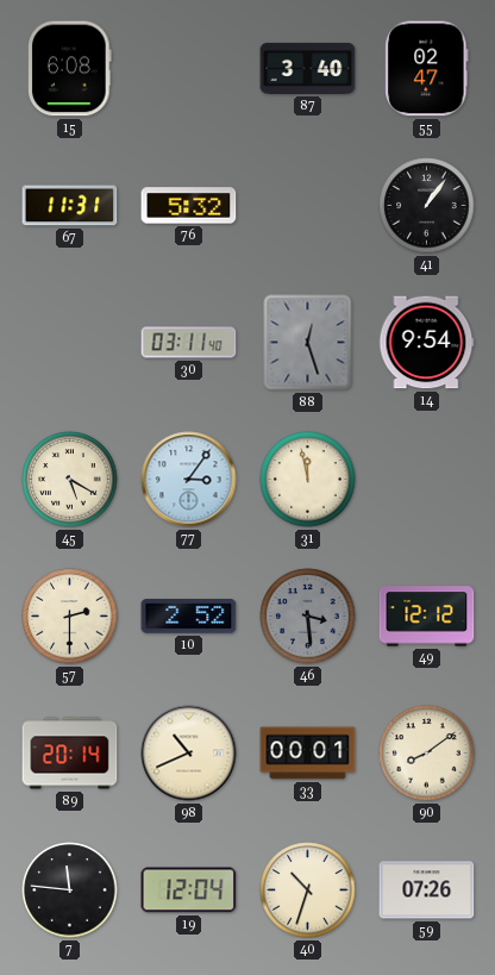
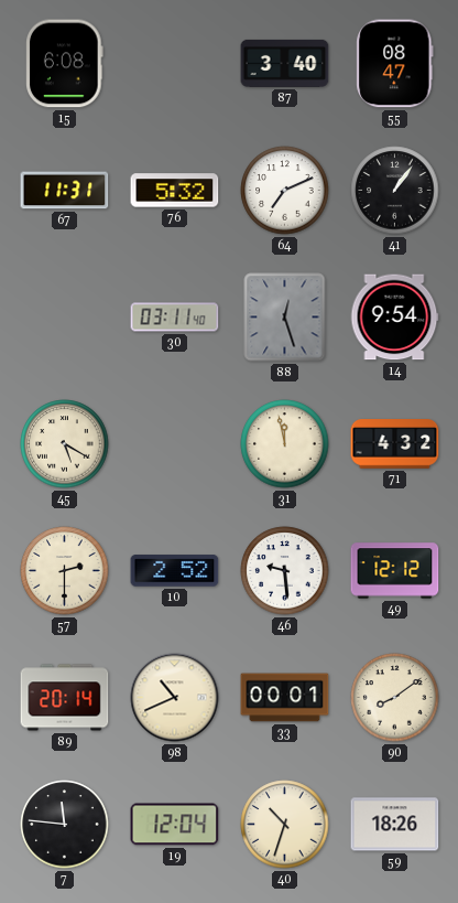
55: 02:47 -> 08:47
64: none -> 7:11
77: 3:06 -> none
71: none -> 4:32
46: 3:29 -> 9:29
46 dial: grey -> white
59: 07:26 -> 18:26
